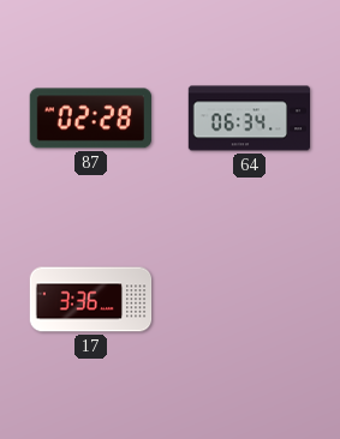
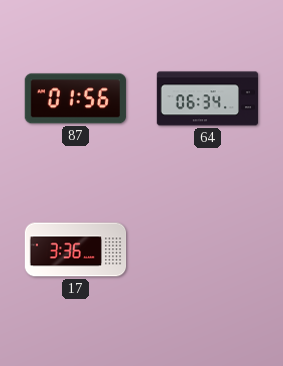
87: 02:28 -> 01:56
